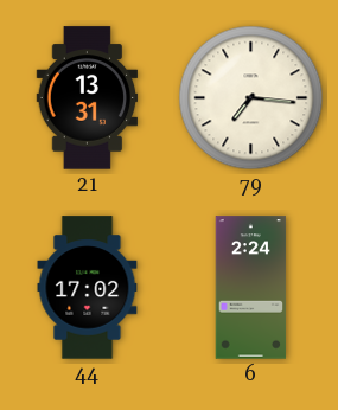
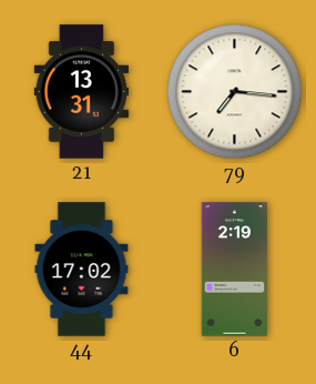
6: 2:24 -> 2:19
